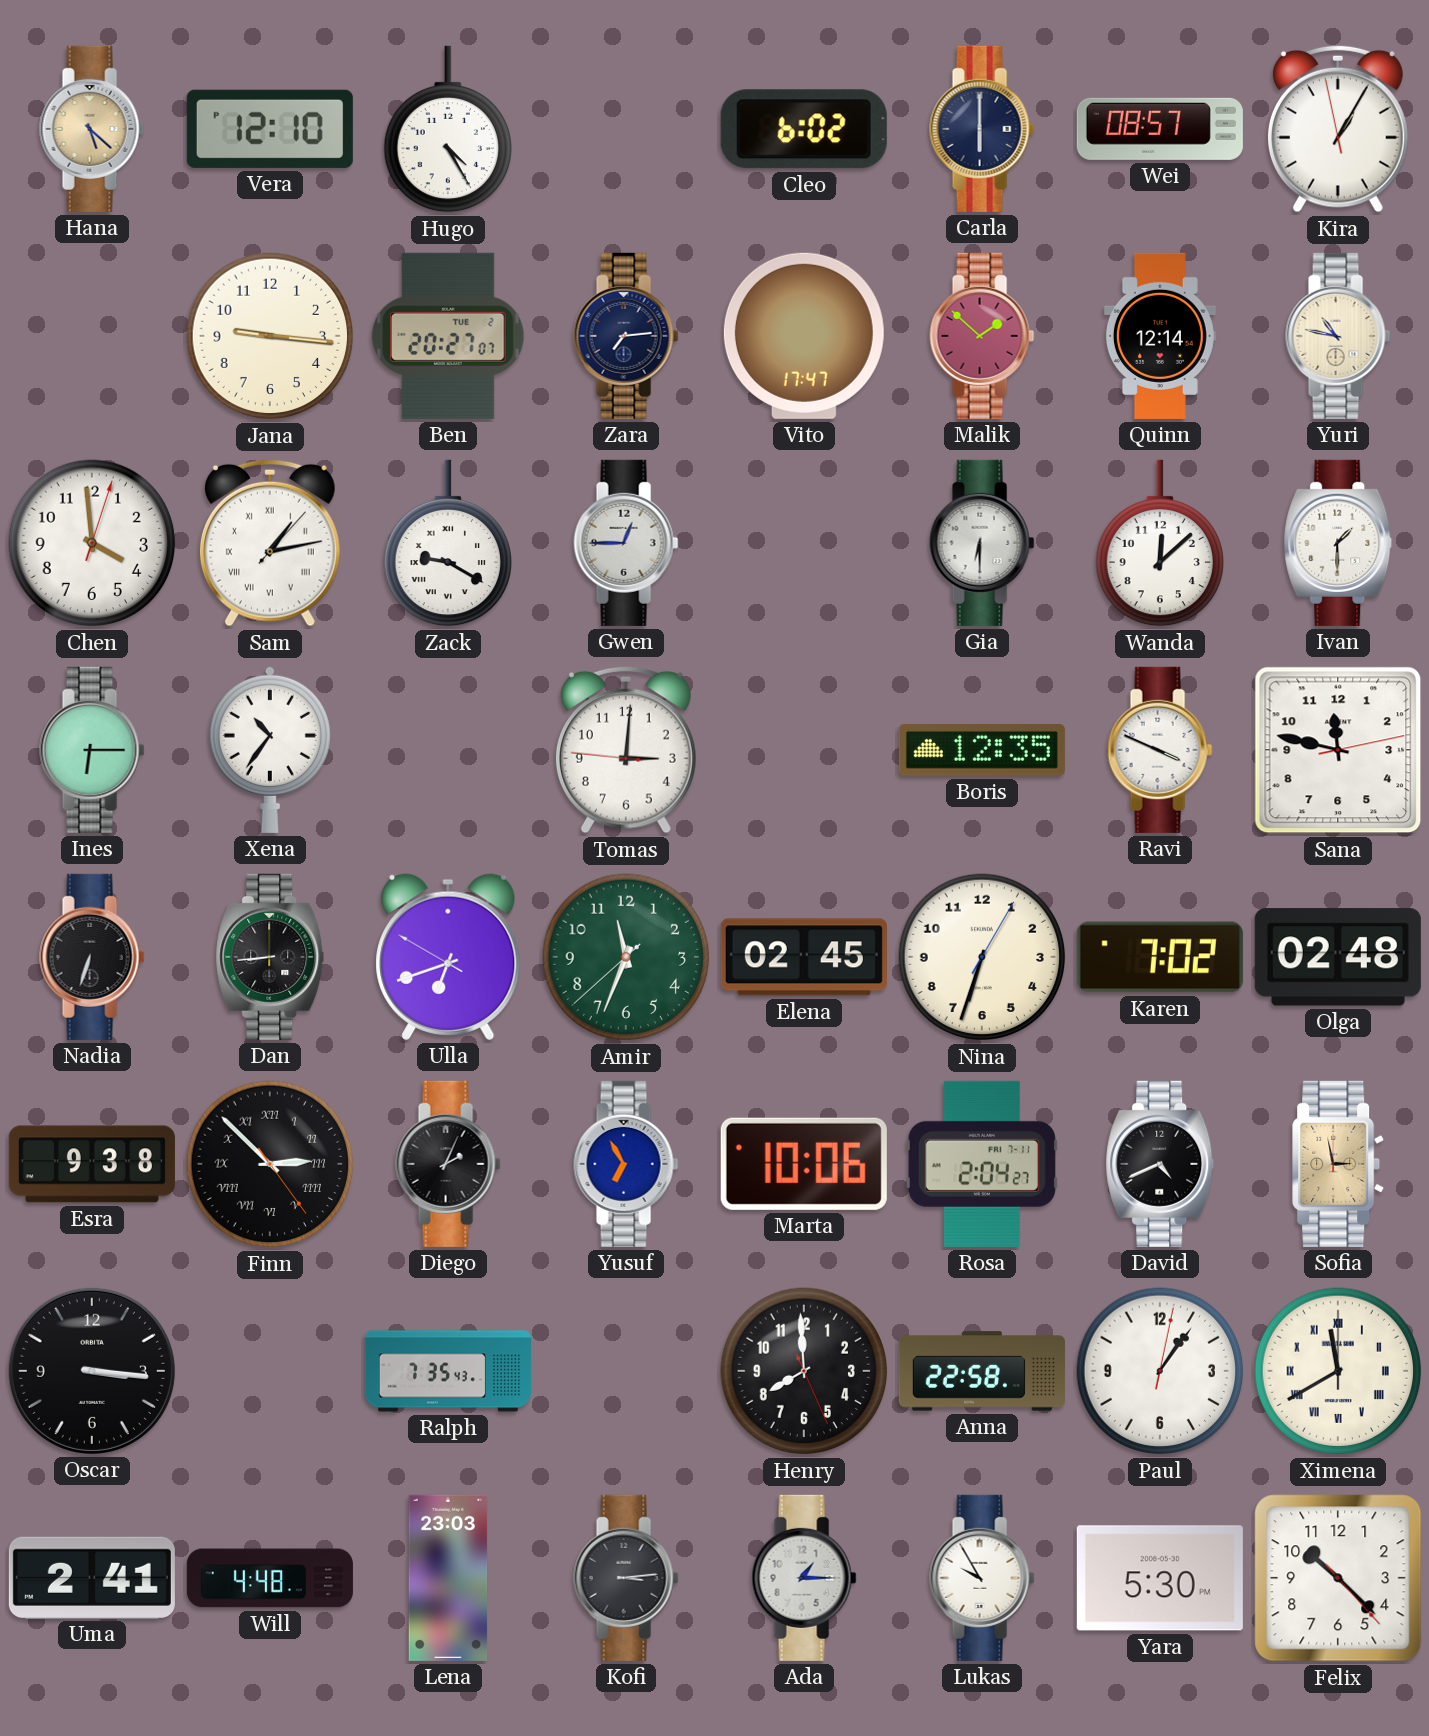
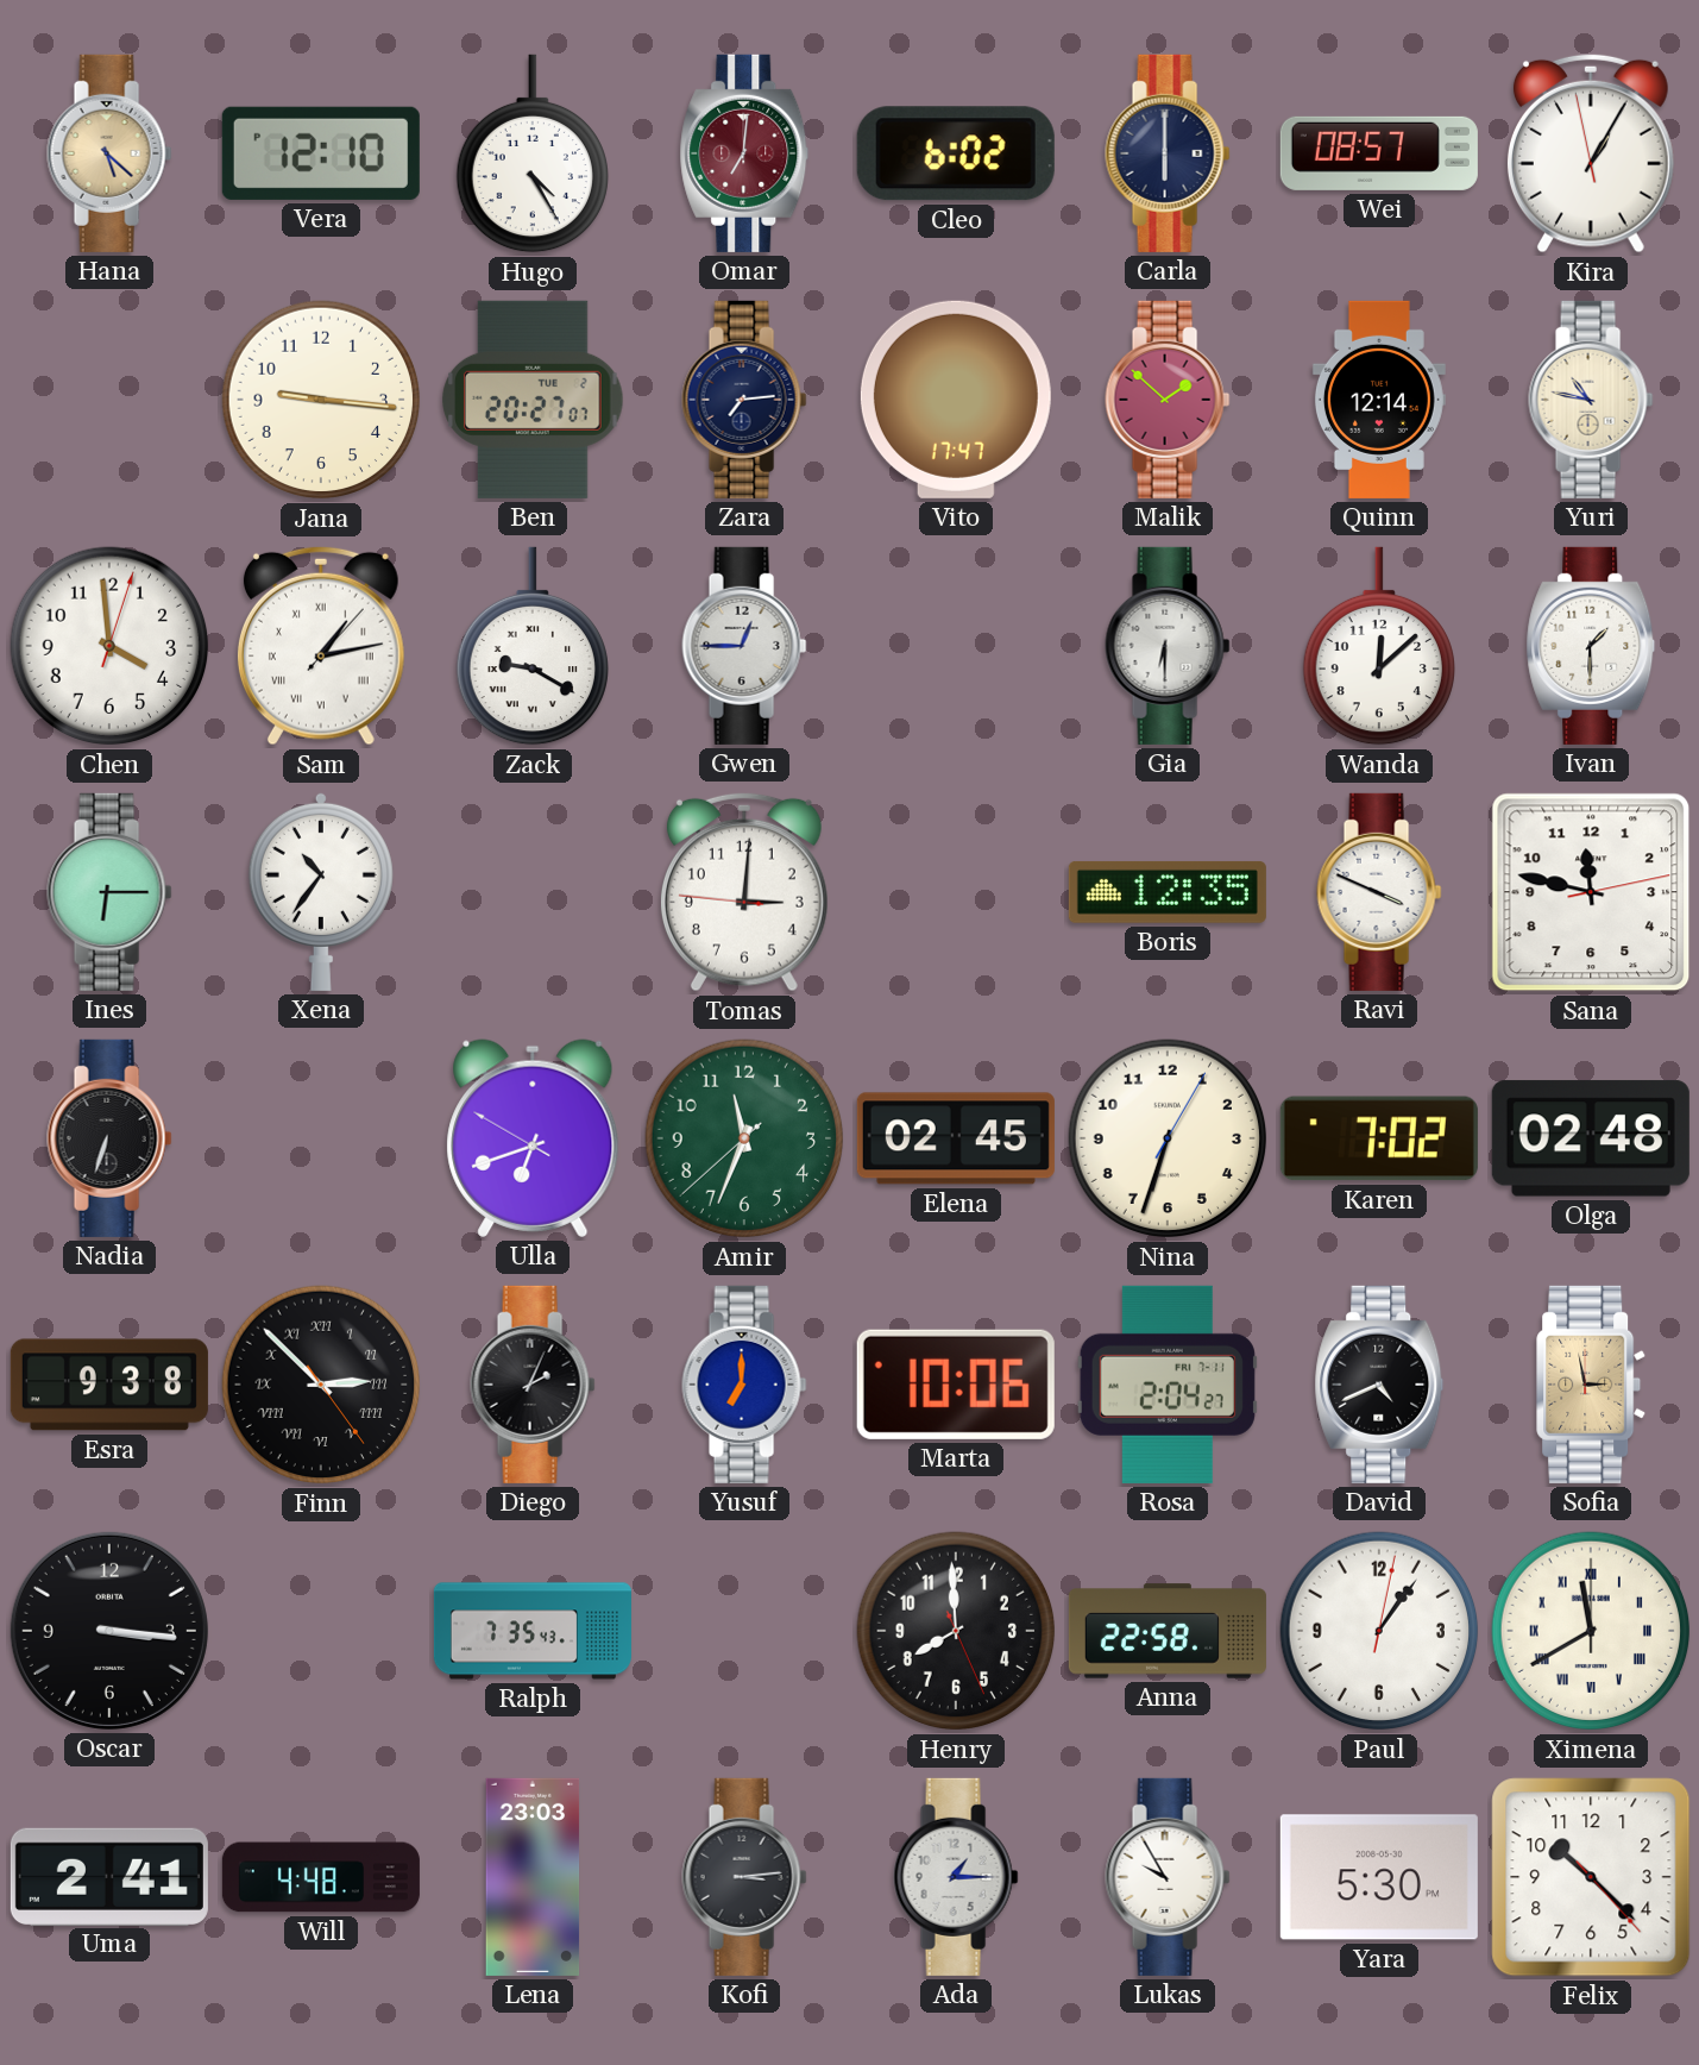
Omar: none -> 7:01
Dan: 8:44 -> none
Yusuf: 6:55 -> 7:00
